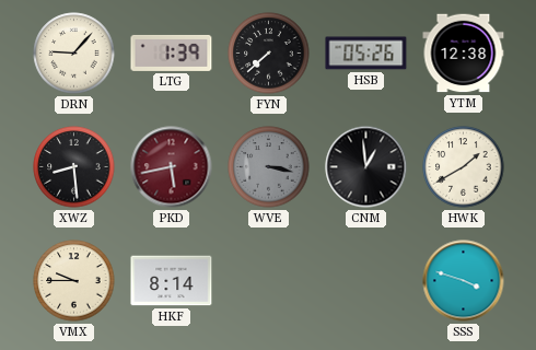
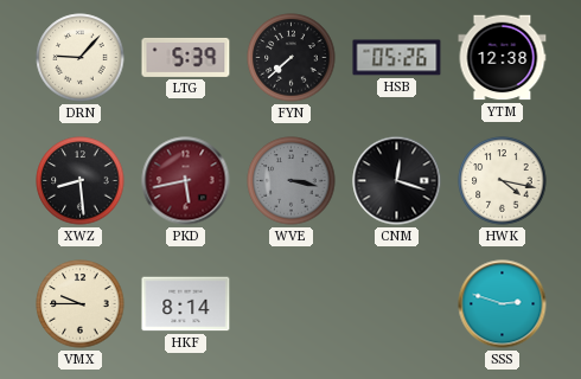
LTG: 1:39 -> 5:39
CNM: 12:59 -> 12:18
HWK: 1:40 -> 4:17
SSS: 3:48 -> 2:48
